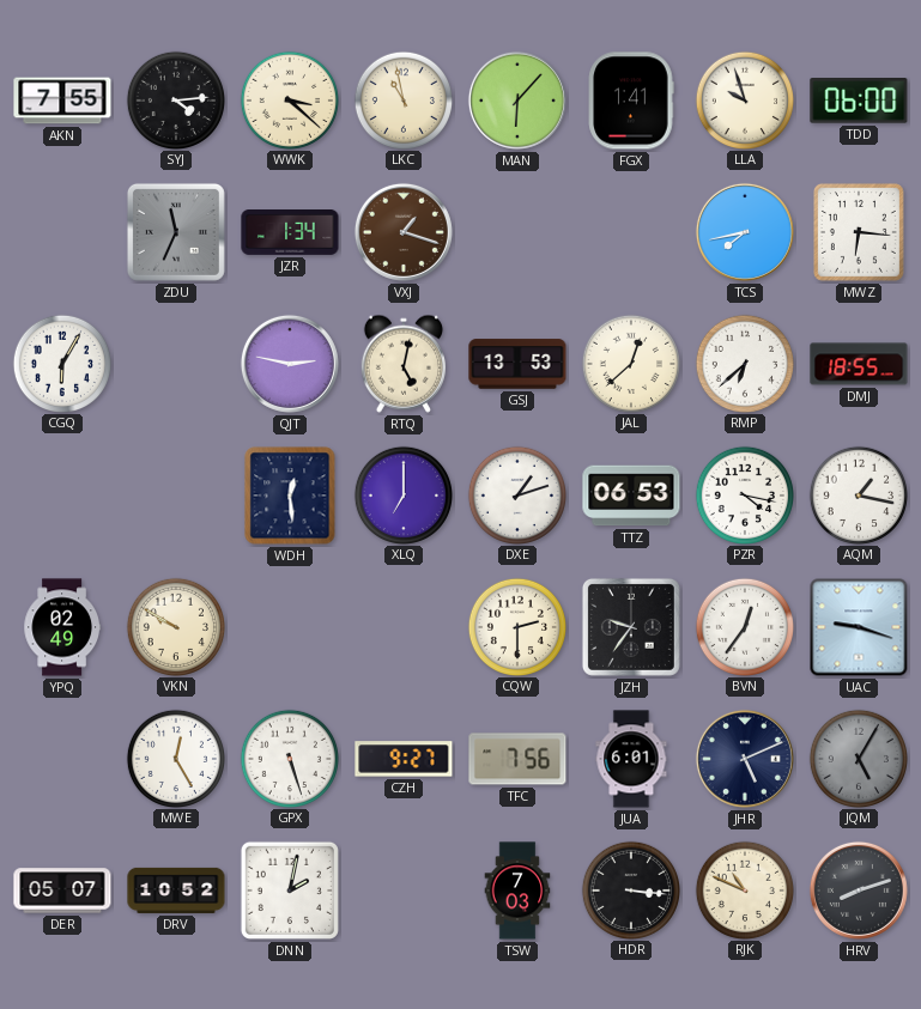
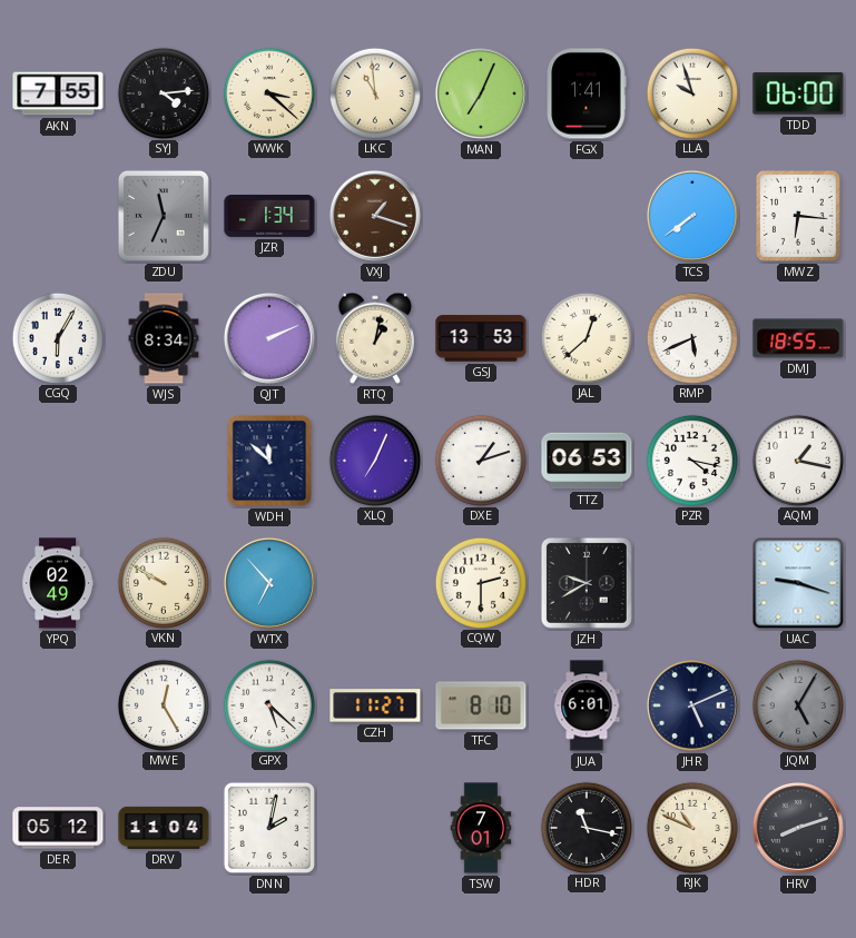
LKC: 10:58 -> 10:59
MAN: 6:07 -> 7:04
TCS: 7:43 -> 7:39
WJS: none -> 8:34
QJT: 2:47 -> 2:11
RTQ: 5:02 -> 1:02
RMP: 6:38 -> 5:41
WDH: 12:29 -> 11:52
XLQ: 7:00 -> 7:04
WTX: none -> 6:53
JZH: 9:36 -> 9:40
BVN: 12:36 -> none
GPX: 5:27 -> 5:22
CZH: 9:27 -> 11:27
TFC: 7:56 -> 8:10
DER: 05:07 -> 05:12
DRV: 10:52 -> 11:04
TSW: 7:03 -> 7:01
HDR: 3:16 -> 11:17
